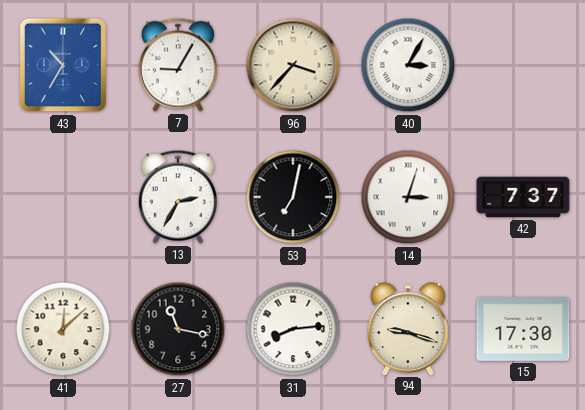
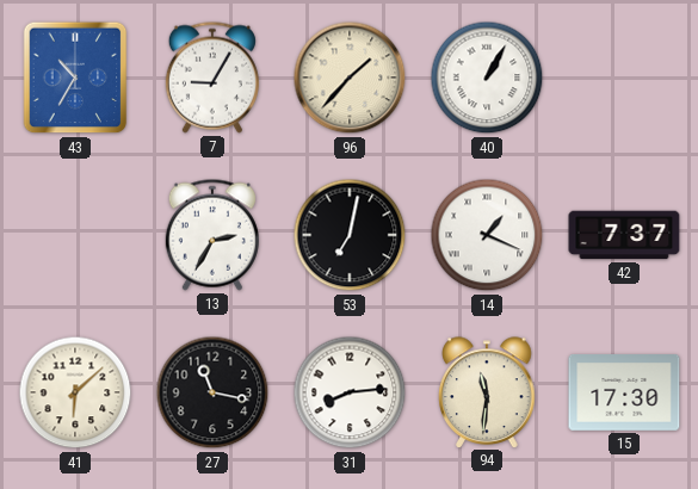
96: 3:37 -> 1:37
40: 3:05 -> 1:05
14: 3:03 -> 1:19
41: 12:08 -> 6:08
94: 9:18 -> 11:31
